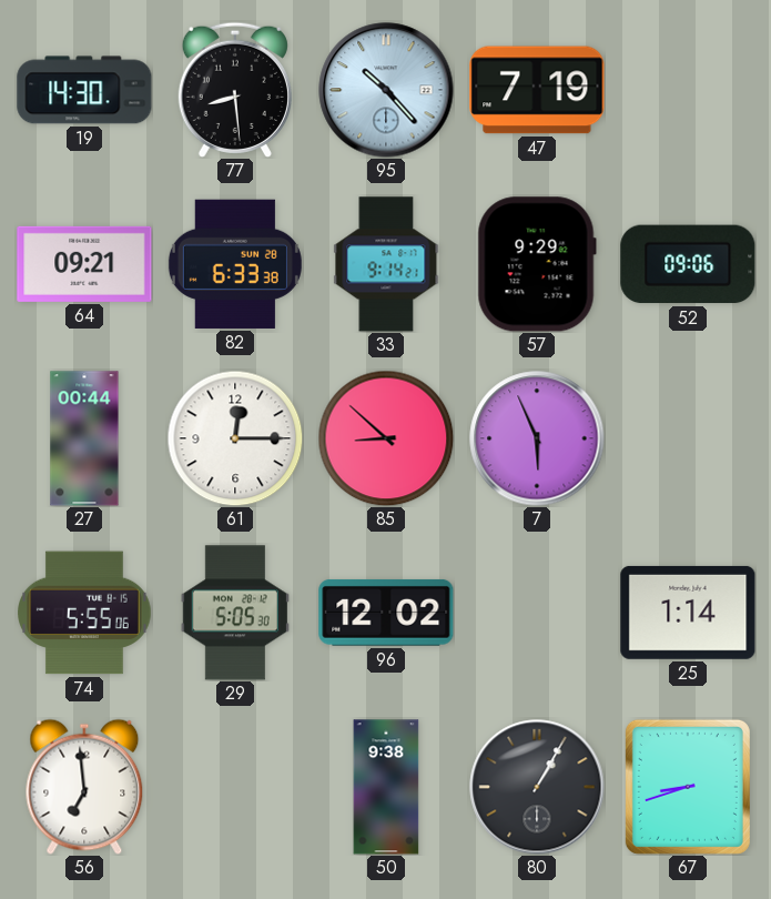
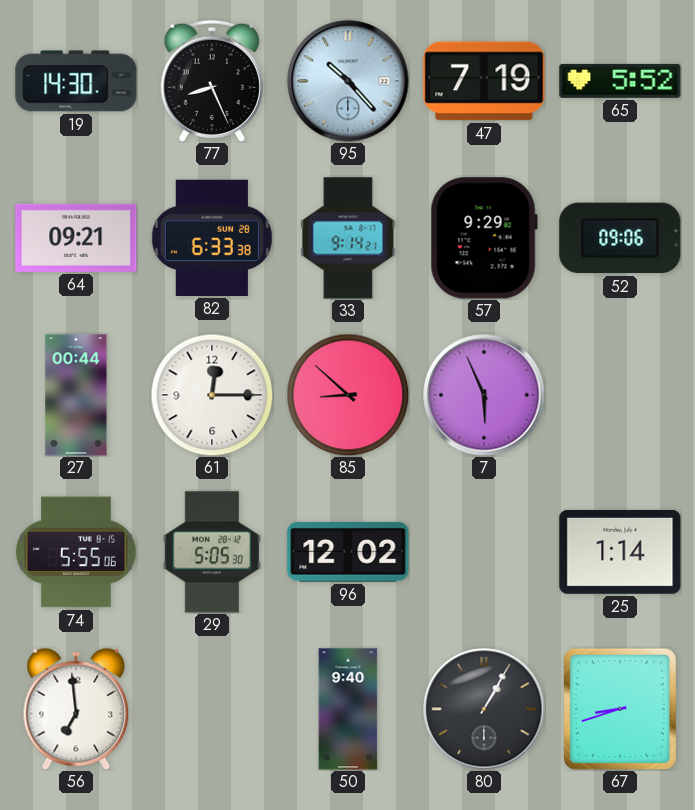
77: 8:29 -> 8:26
65: none -> 5:52
50: 9:38 -> 9:40
